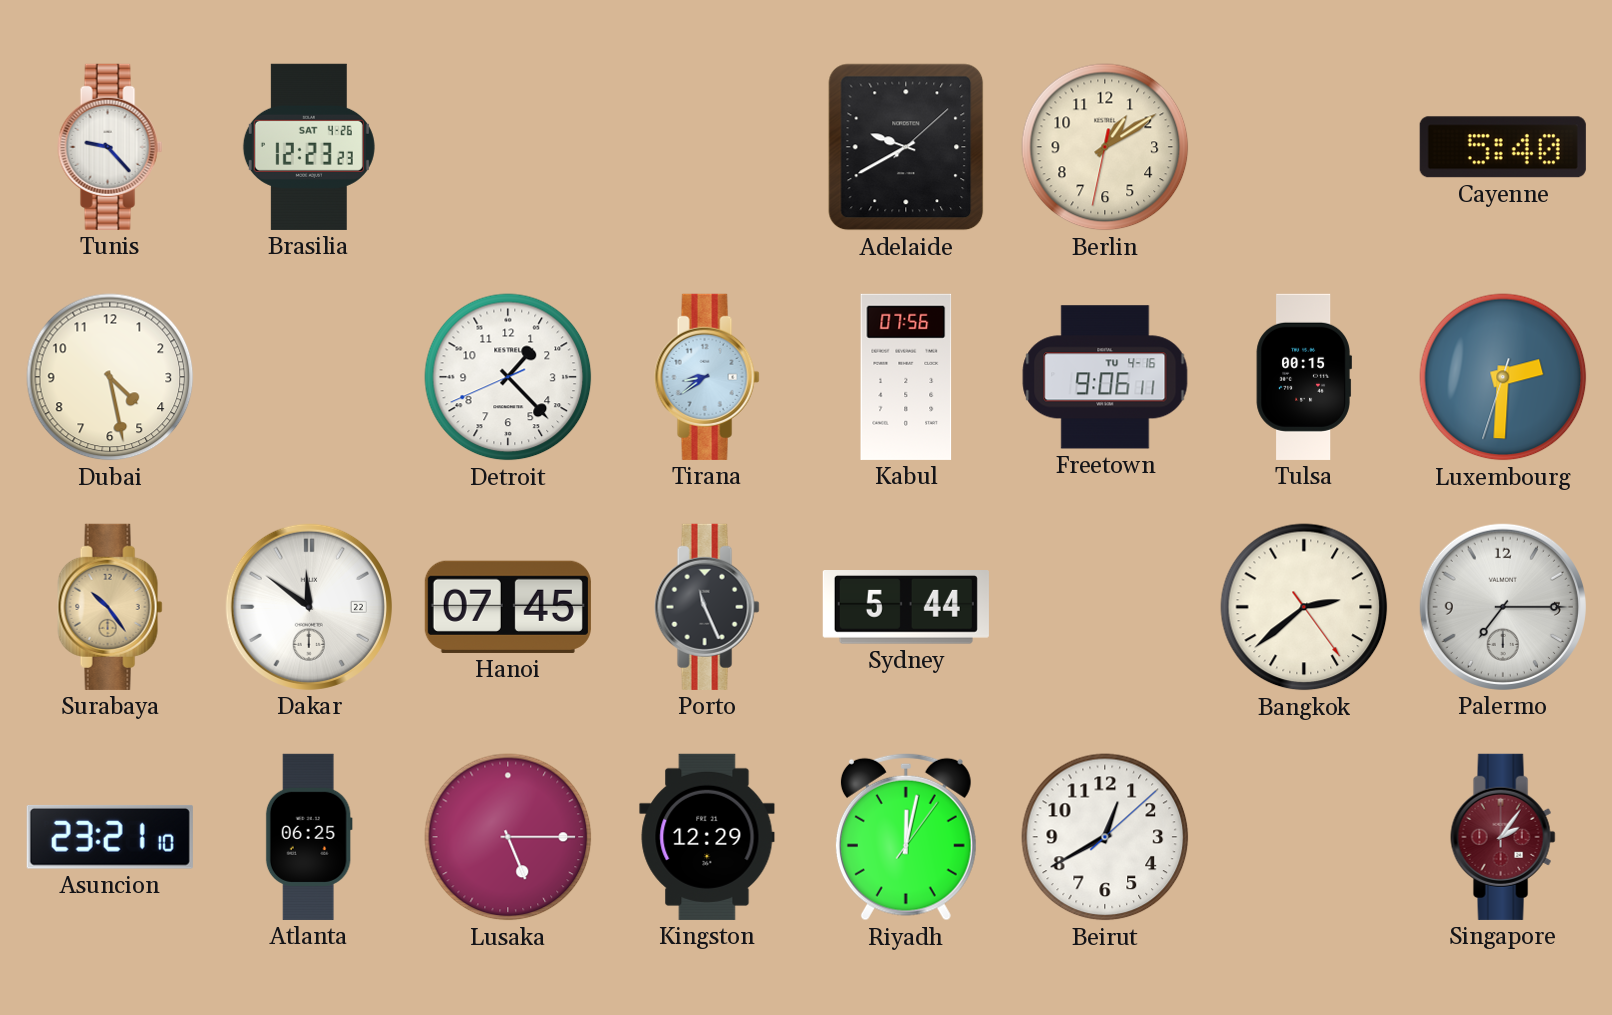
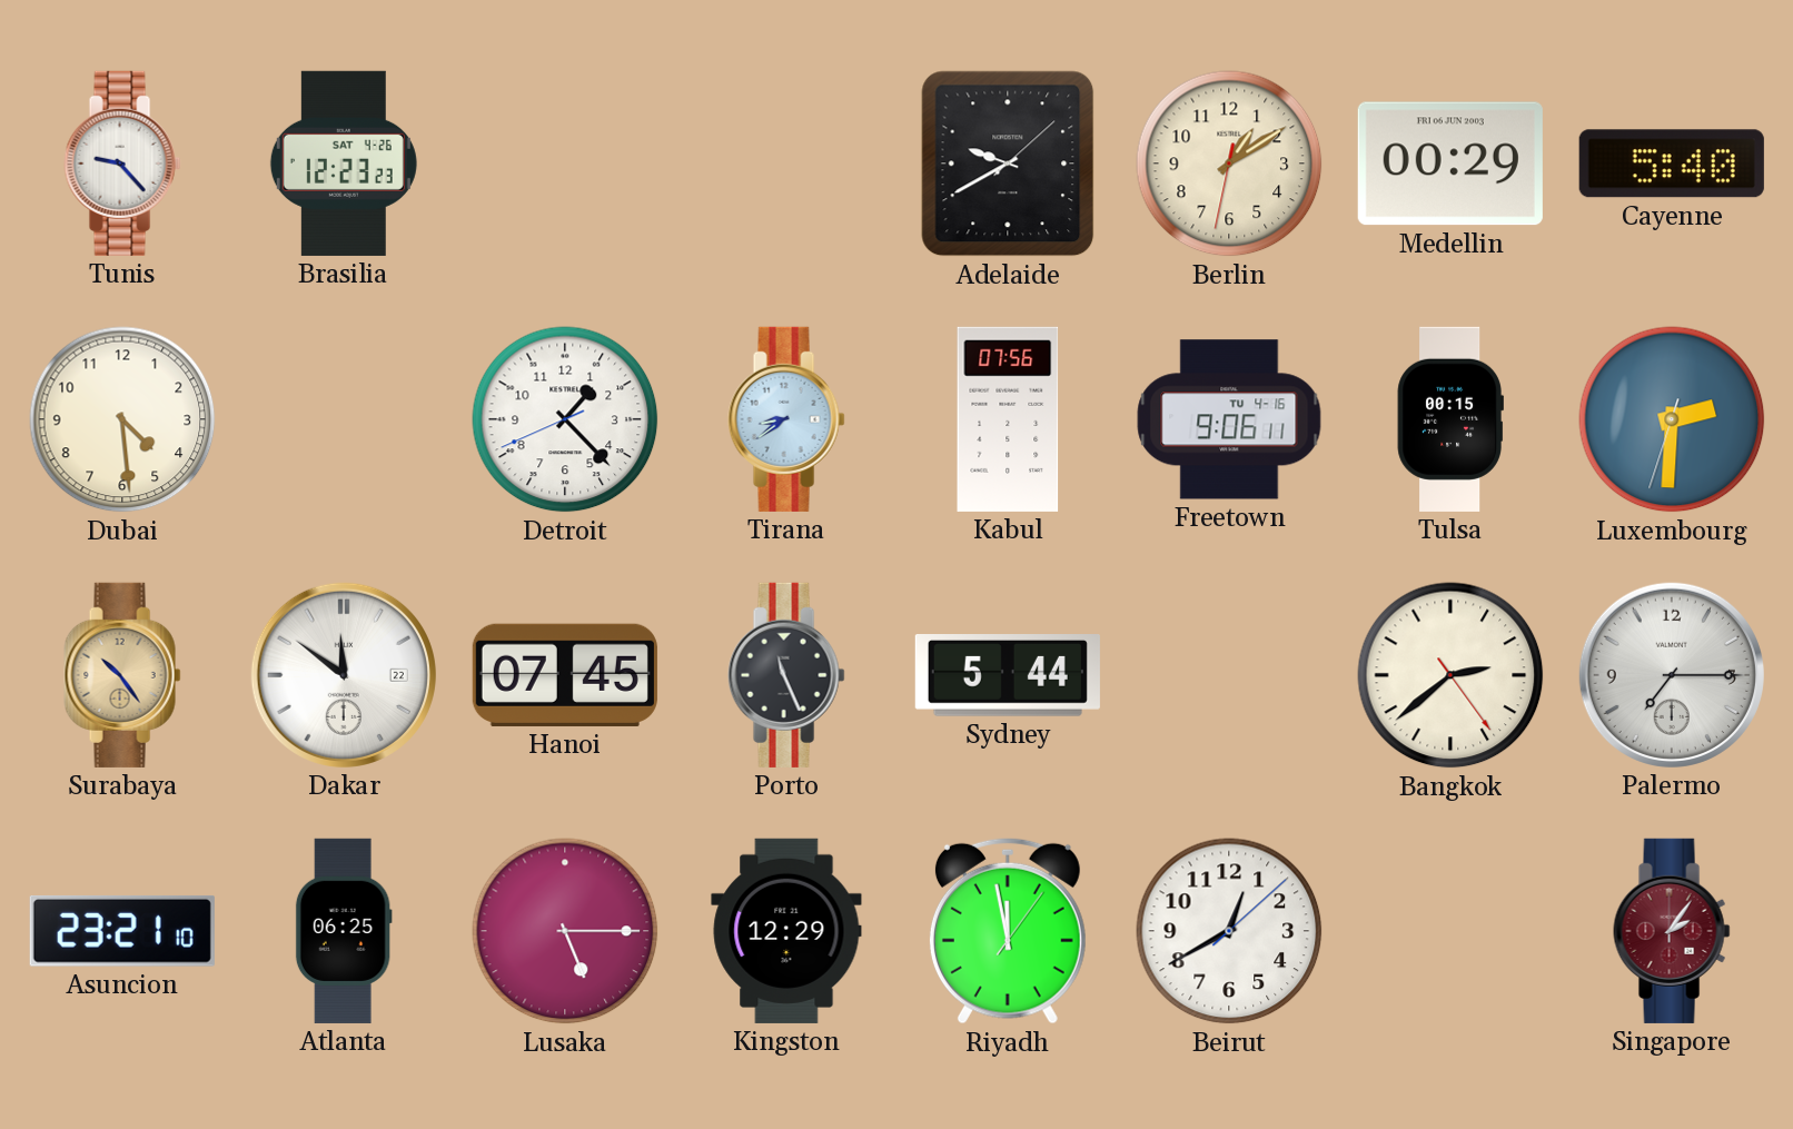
Medellin: none -> 00:29
Dubai: 4:28 -> 4:29
Riyadh: 12:02 -> 11:58
